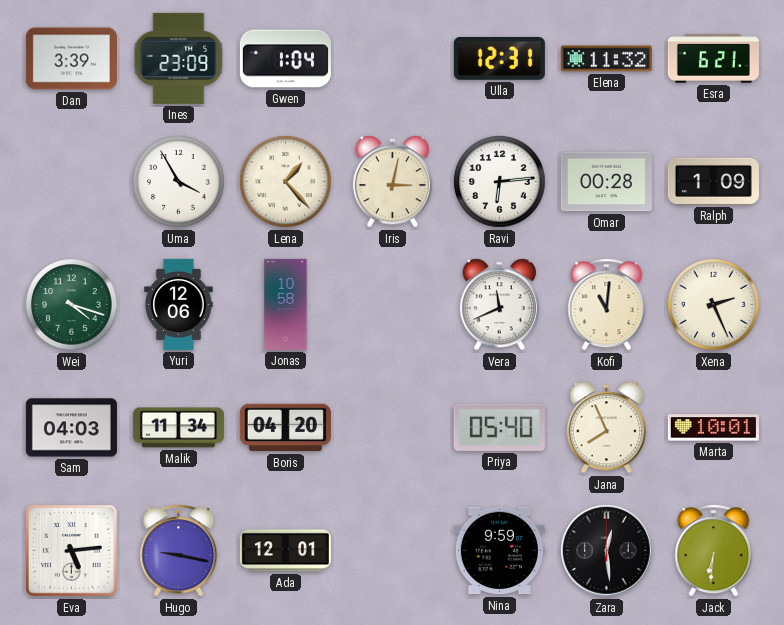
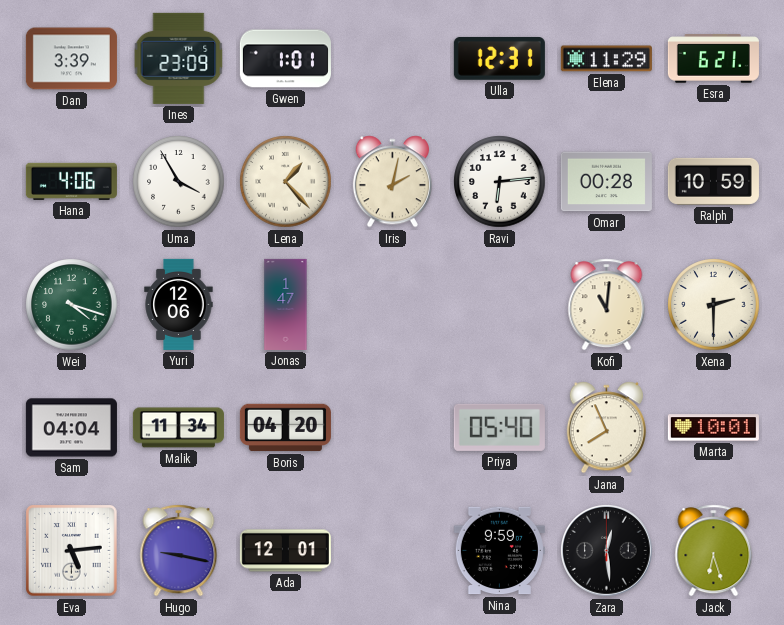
Gwen: 1:04 -> 1:01
Elena: 11:32 -> 11:29
Hana: none -> 4:06
Iris: 3:02 -> 2:02
Ralph: 1:09 -> 10:59
Jonas: 10:58 -> 1:47
Vera: 11:41 -> none
Xena: 2:26 -> 2:30
Sam: 04:03 -> 04:04
Jack: 6:31 -> 6:27
